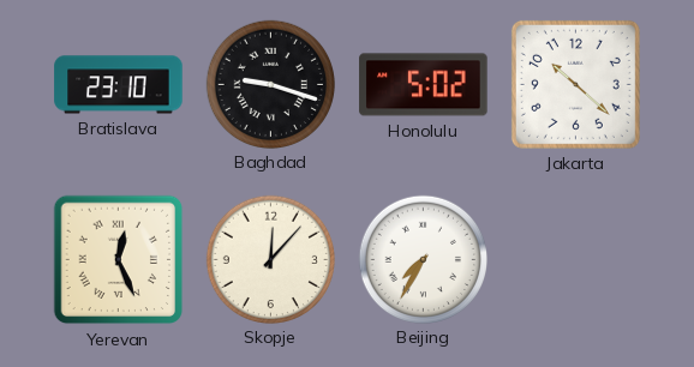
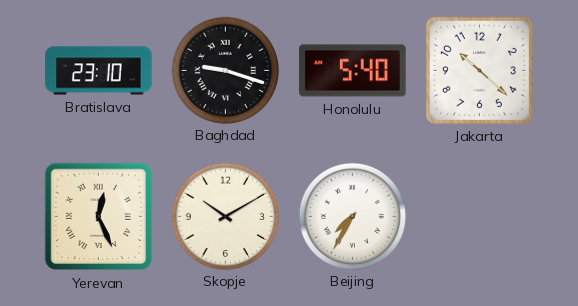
Honolulu: 5:02 -> 5:40
Skopje: 12:07 -> 10:10
